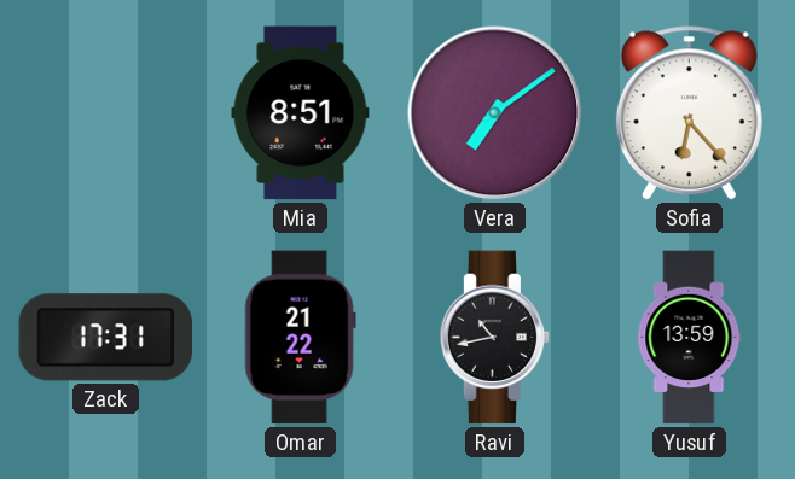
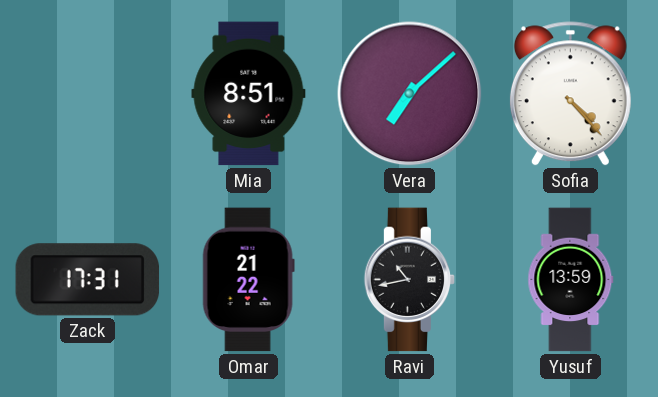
Vera: 7:09 -> 7:08
Sofia: 6:23 -> 4:23
